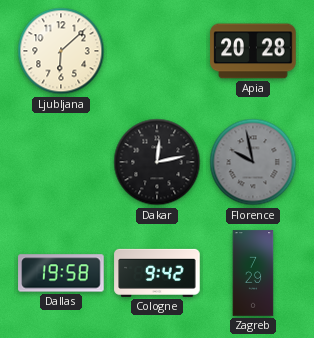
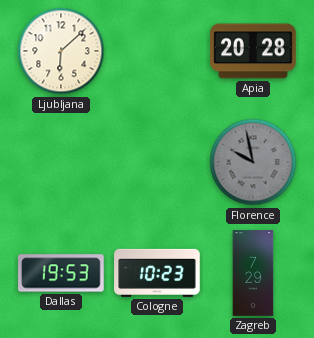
Dakar: 12:13 -> none
Dallas: 19:58 -> 19:53
Cologne: 9:42 -> 10:23
